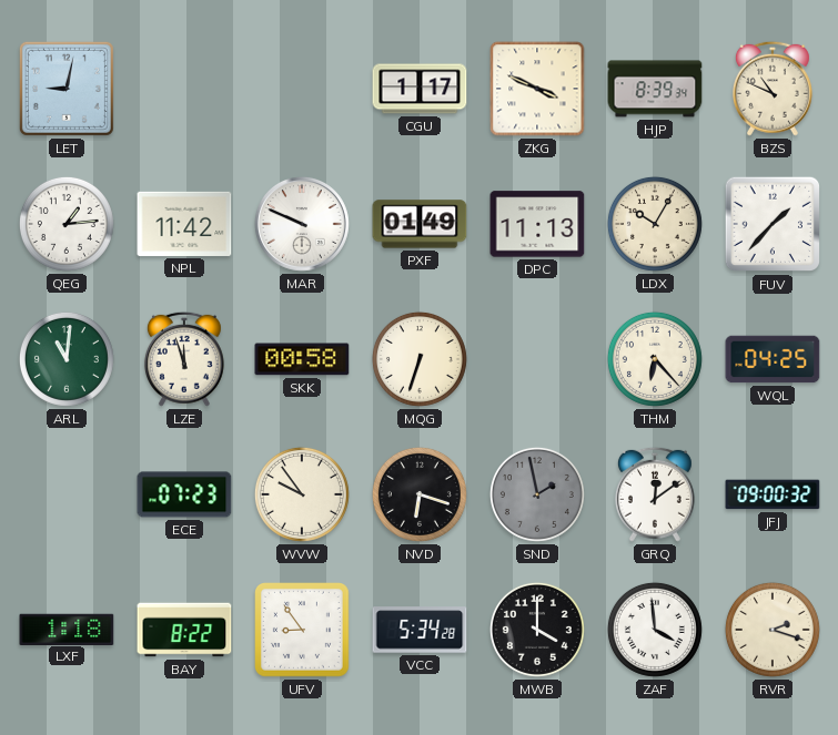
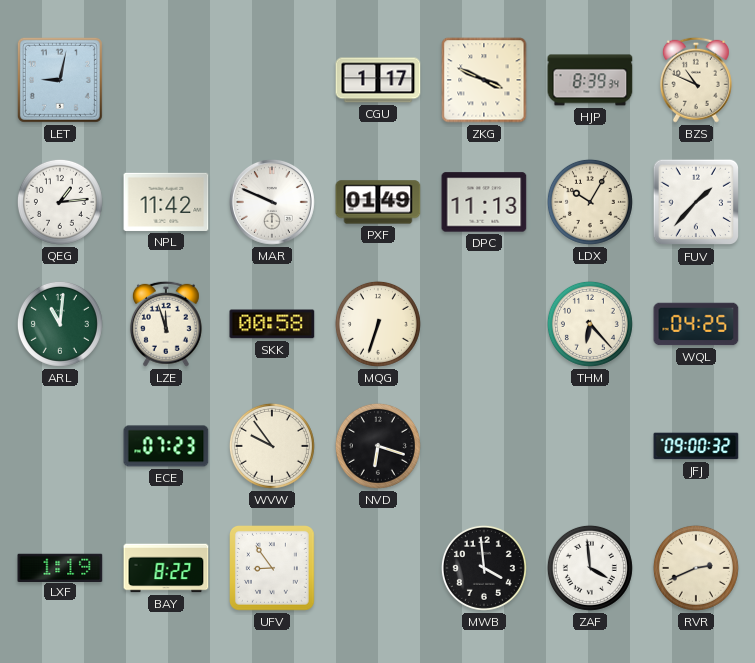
SND: 1:58 -> none
GRQ: 12:09 -> none
LXF: 1:18 -> 1:19
VCC: 5:34 -> none
MWB: 4:00 -> 3:59
RVR: 2:18 -> 2:41
